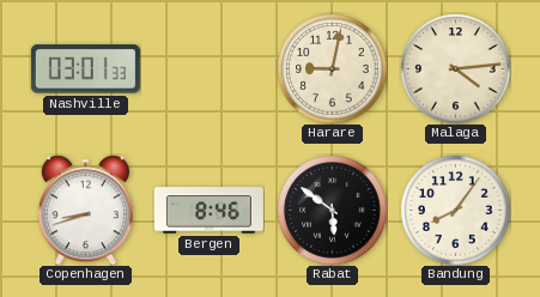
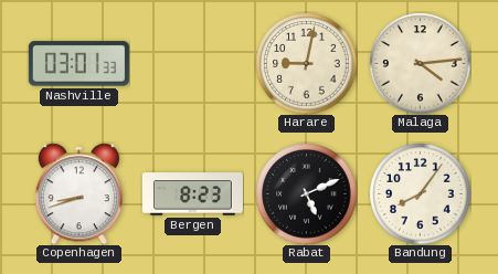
Bergen: 8:46 -> 8:23
Rabat: 5:51 -> 5:11
